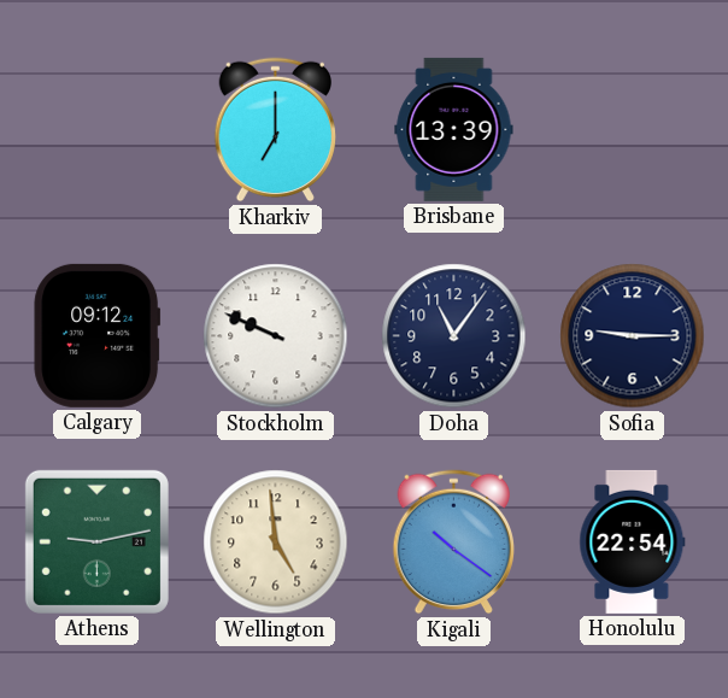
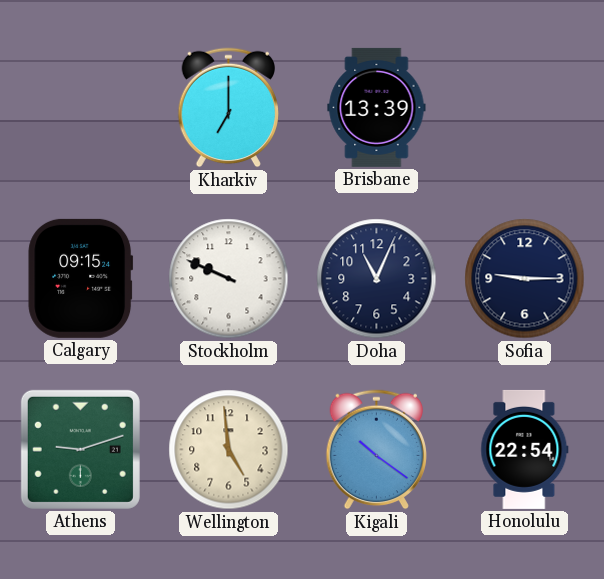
Calgary: 09:12 -> 09:15
Doha: 11:06 -> 11:04
Athens: 9:13 -> 9:12
